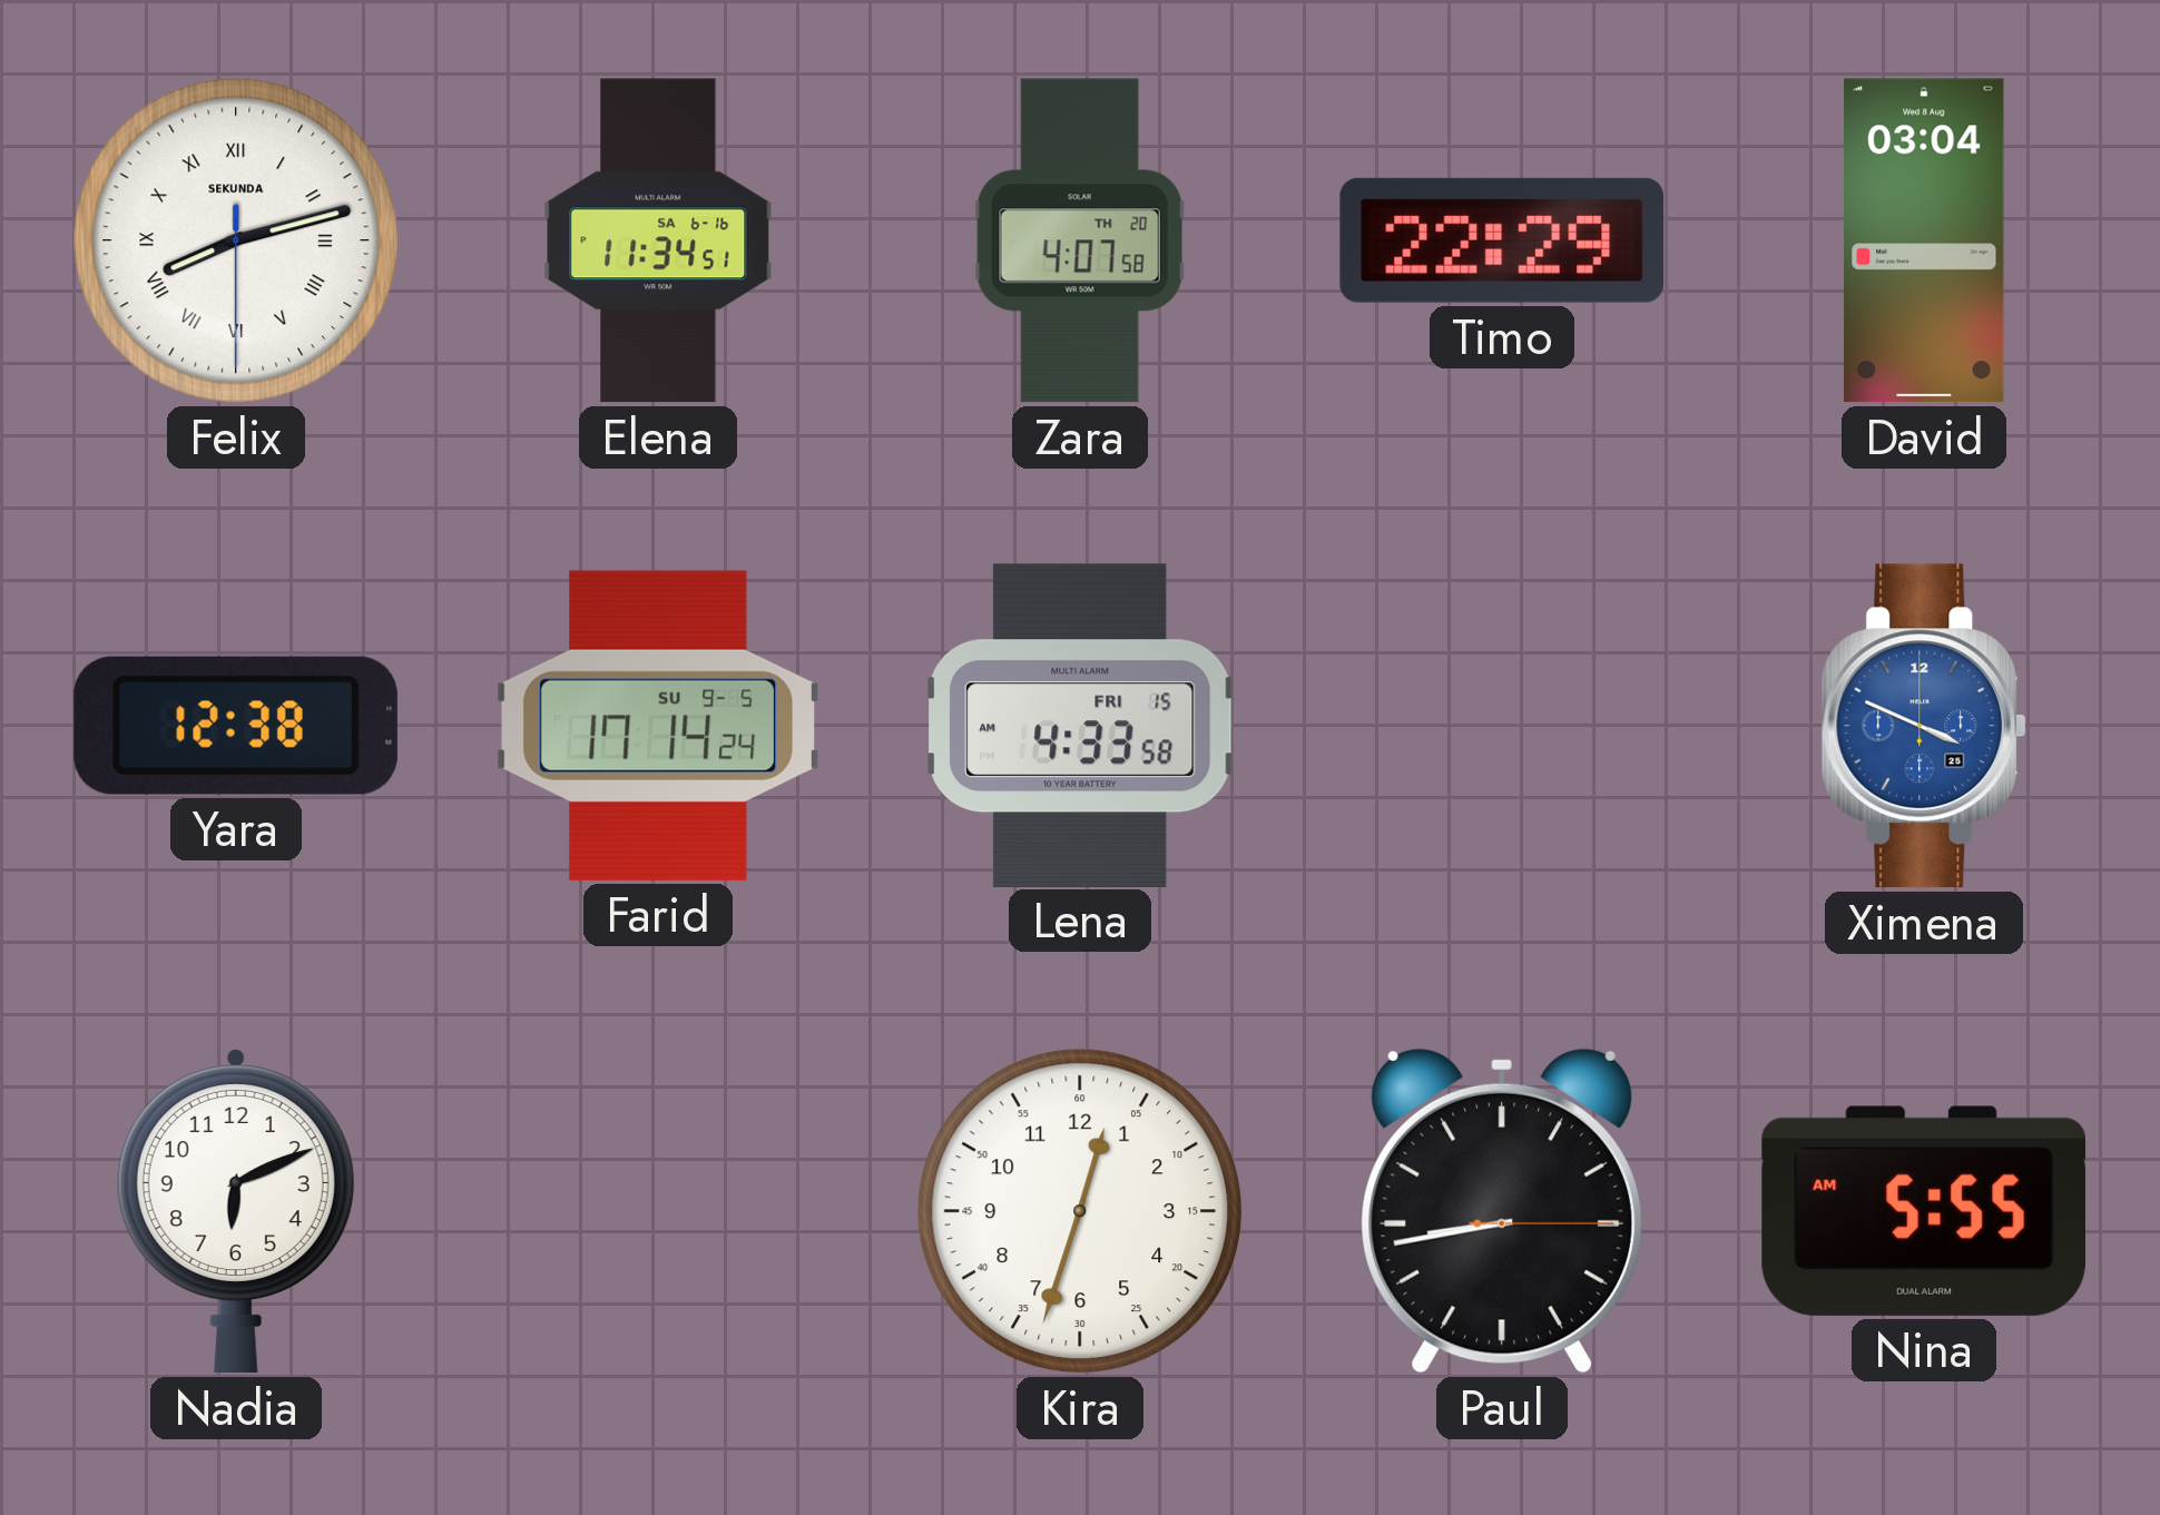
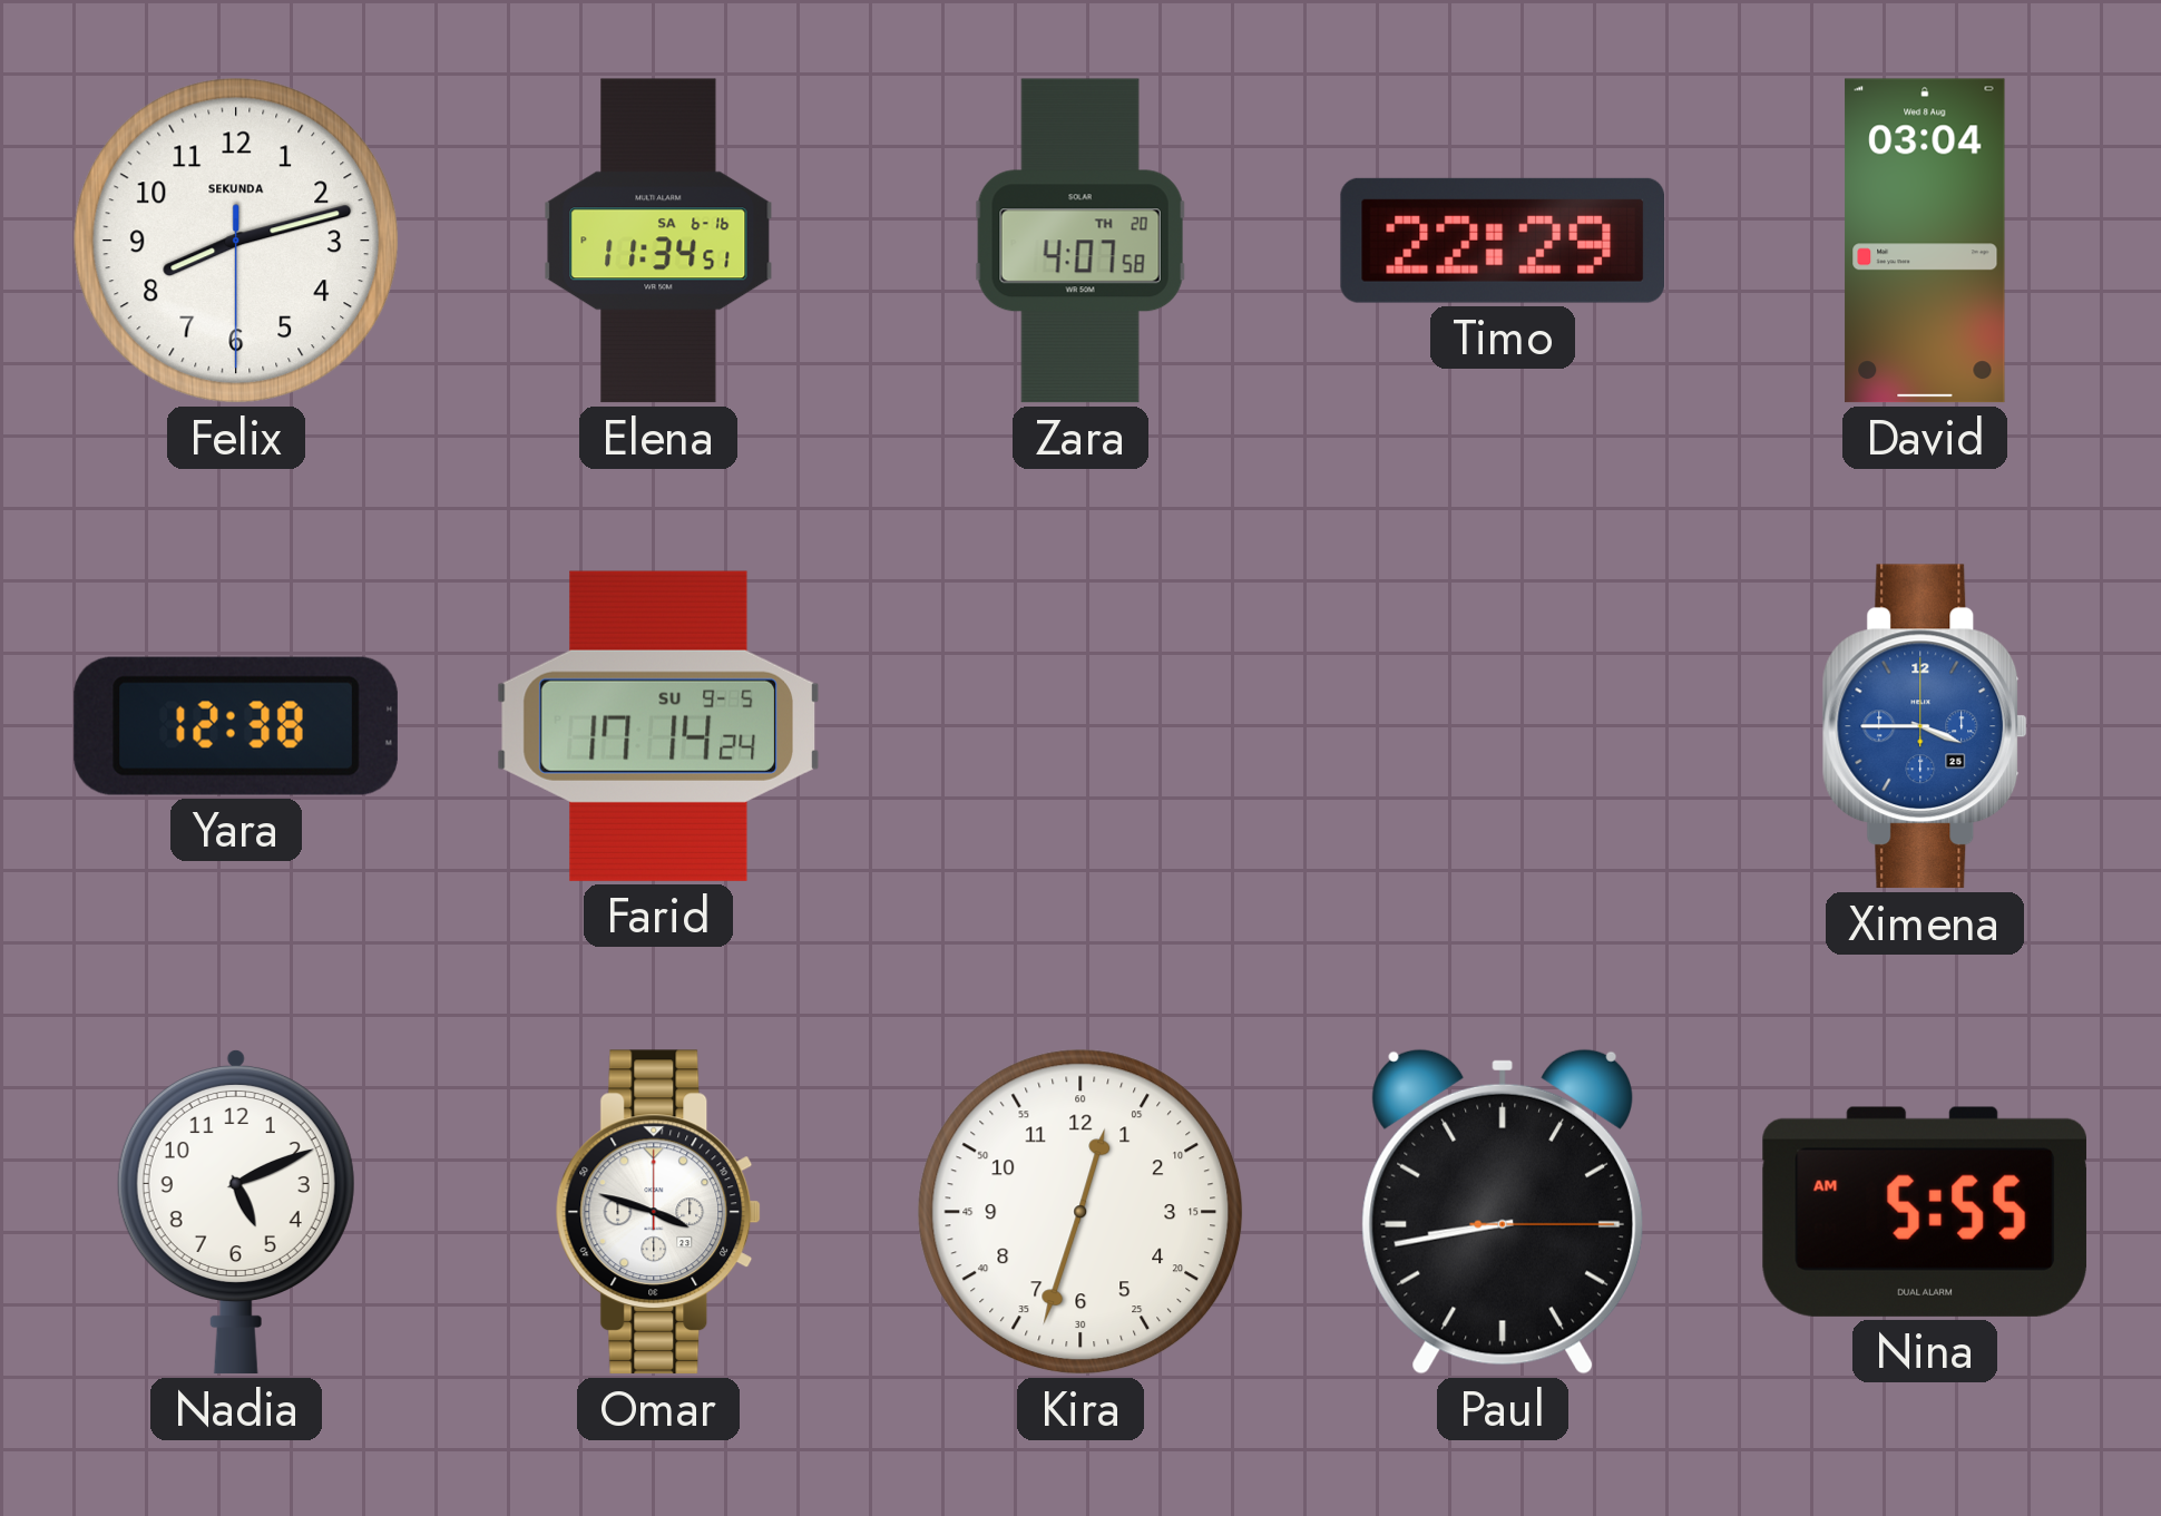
Felix numerals: Roman -> Arabic
Lena: 4:33 -> none
Ximena: 3:49 -> 3:45
Nadia: 6:11 -> 5:11
Omar: none -> 3:48
